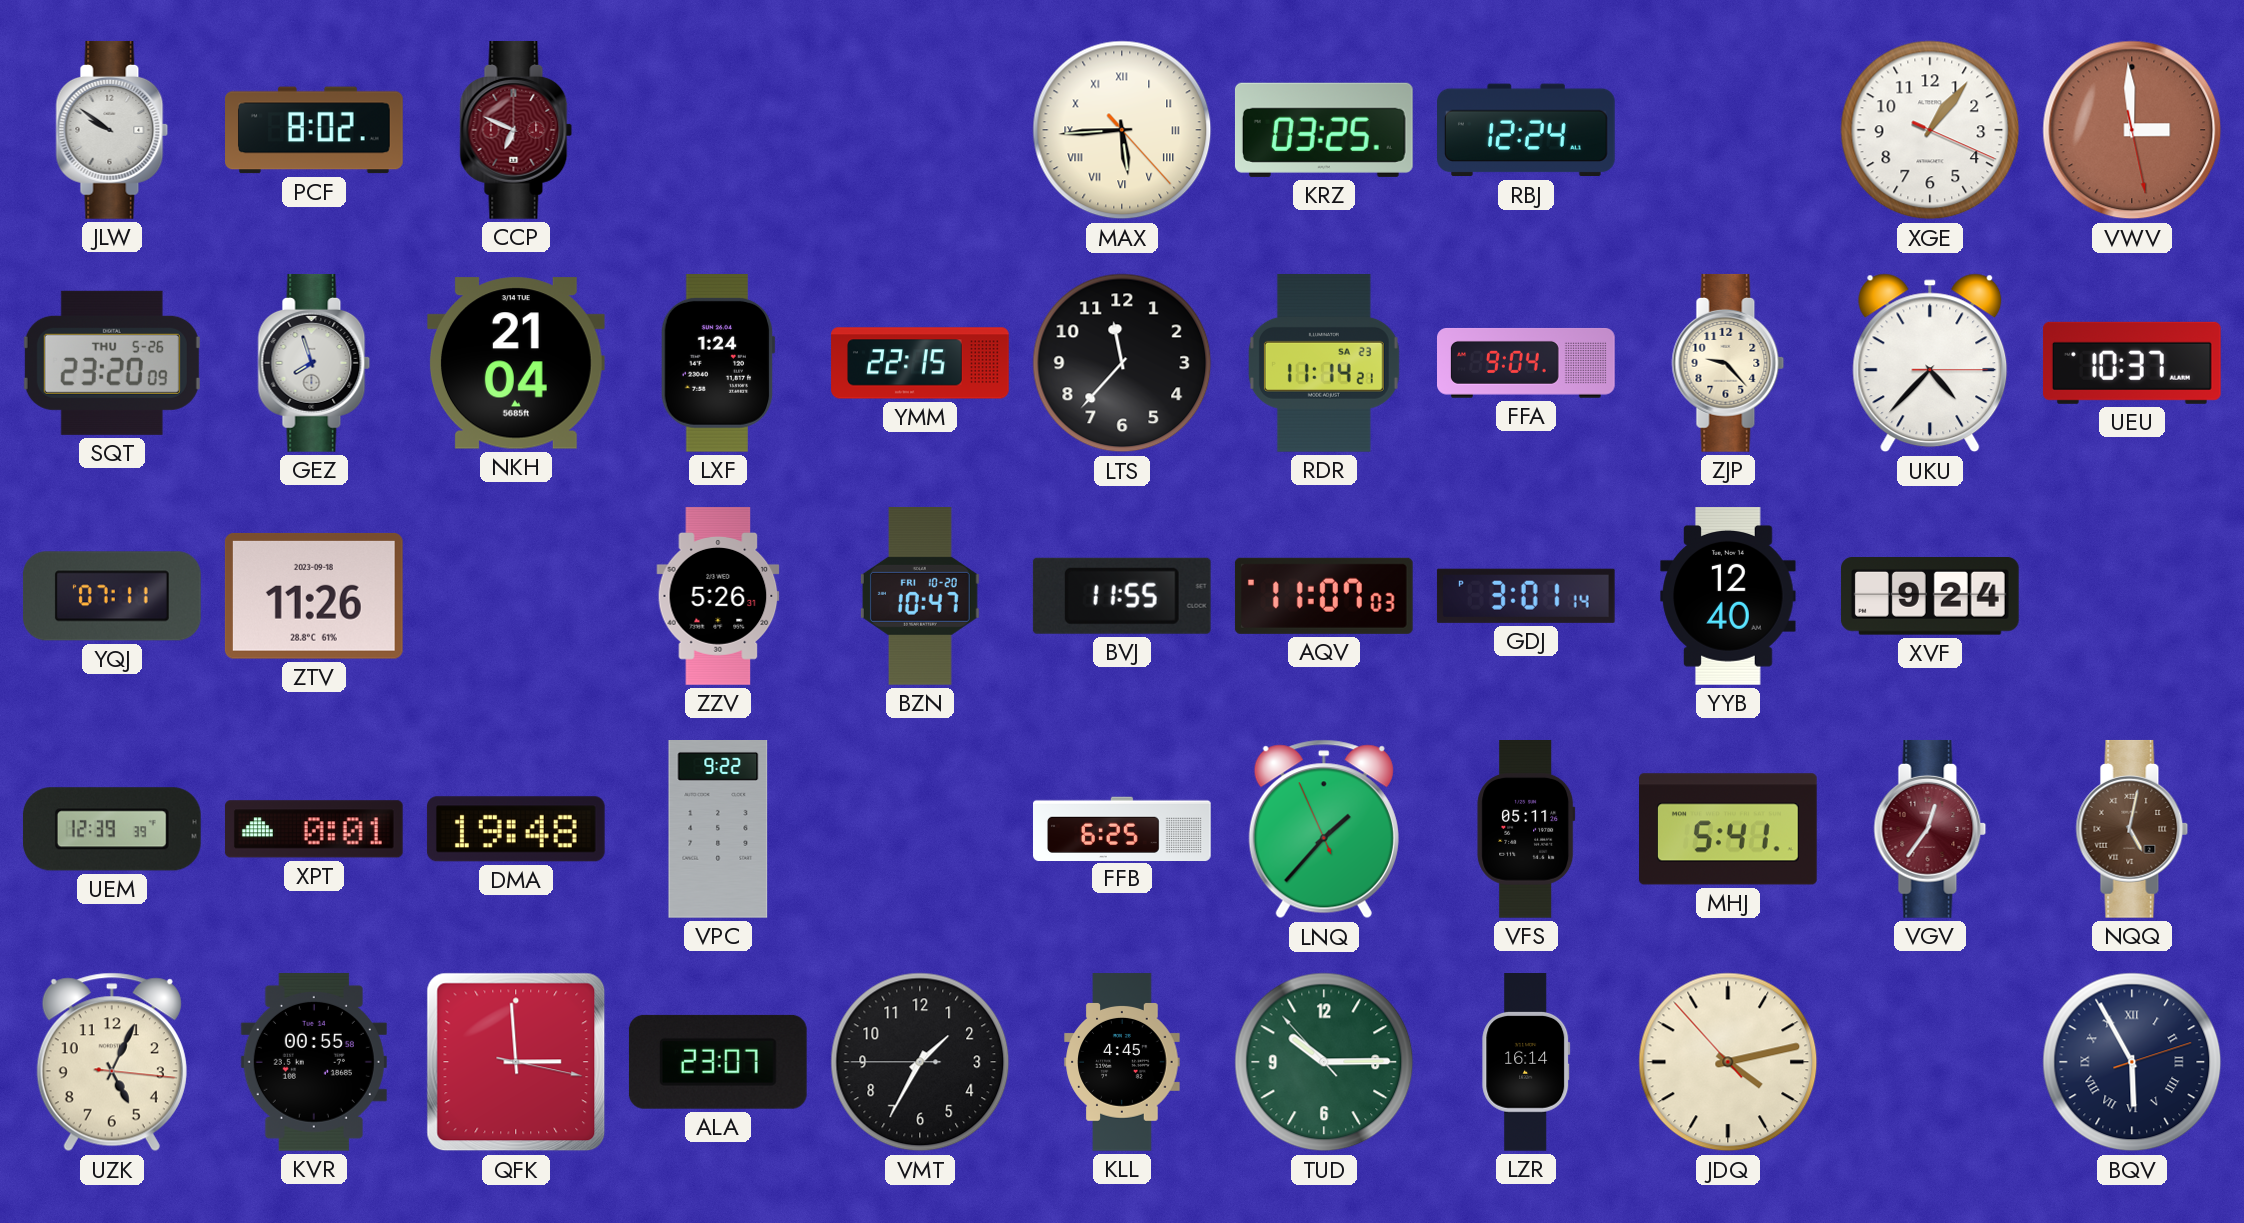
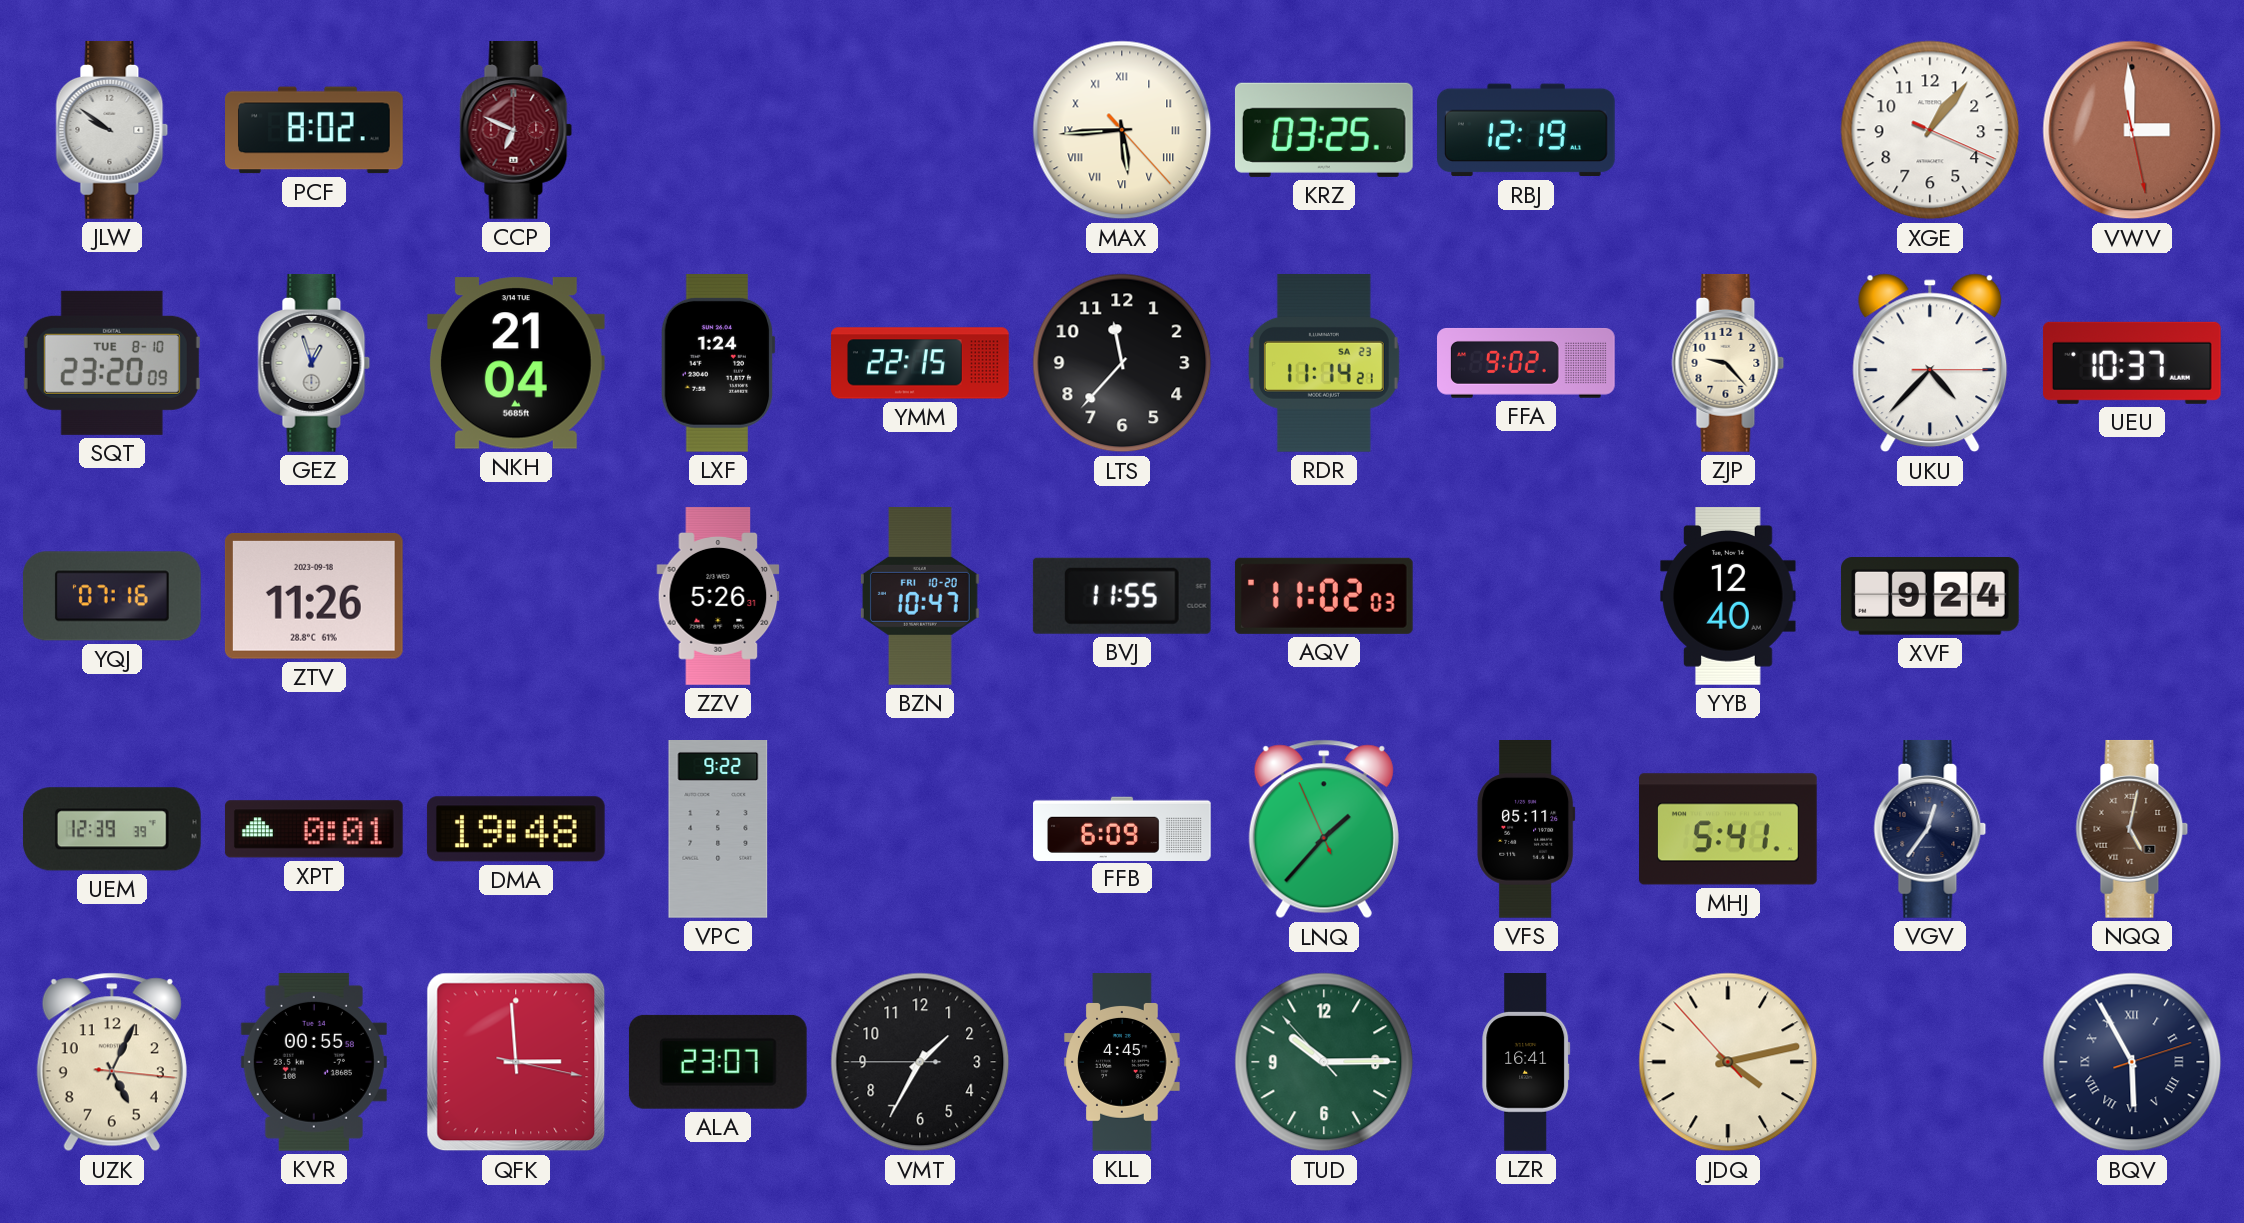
RBJ: 12:24 -> 12:19
SQT date: THU 5-26 -> TUE 8-10
GEZ: 7:57 -> 12:57
FFA: 9:04 -> 9:02
YQJ: 07:11 -> 07:16
AQV: 11:07 -> 11:02
GDJ: 3:01 -> none
FFB: 6:25 -> 6:09
VGV dial: burgundy -> navy
LZR: 16:14 -> 16:41
